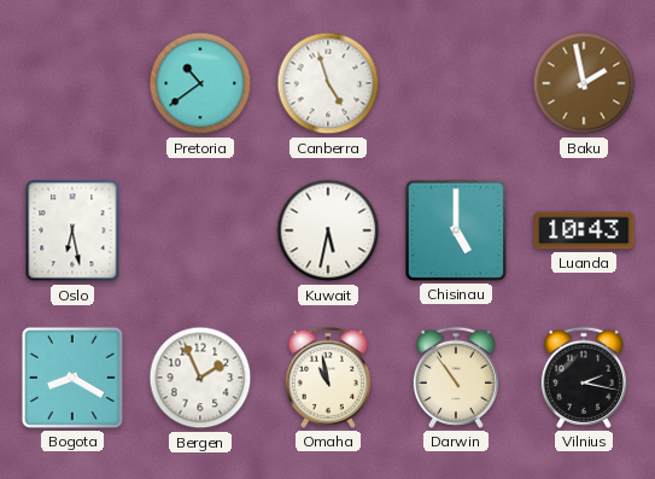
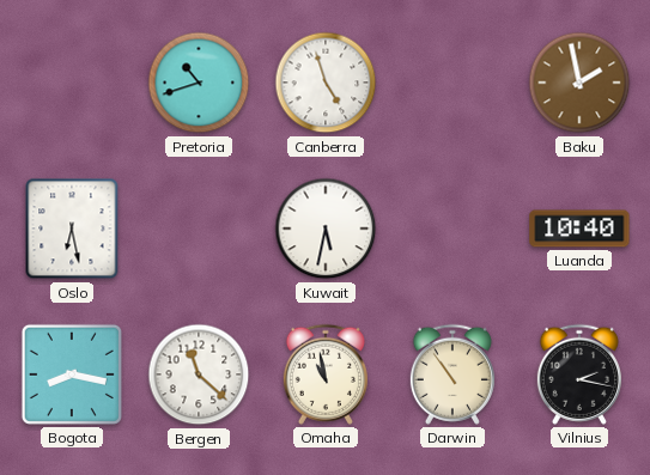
Pretoria: 10:39 -> 10:42
Chisinau: 5:00 -> none
Luanda: 10:43 -> 10:40
Bogota: 8:20 -> 8:17
Bergen: 1:56 -> 11:22
